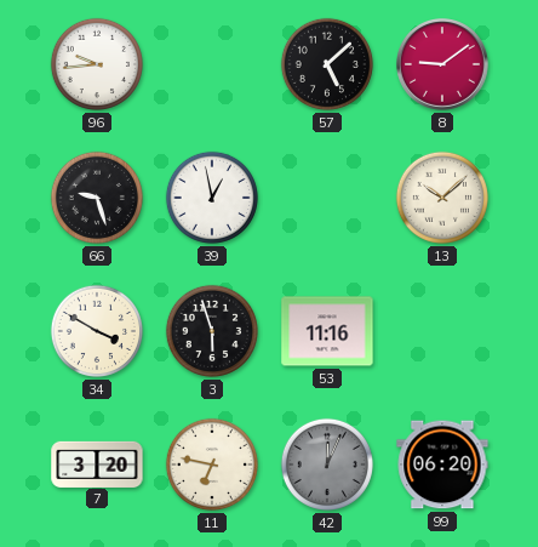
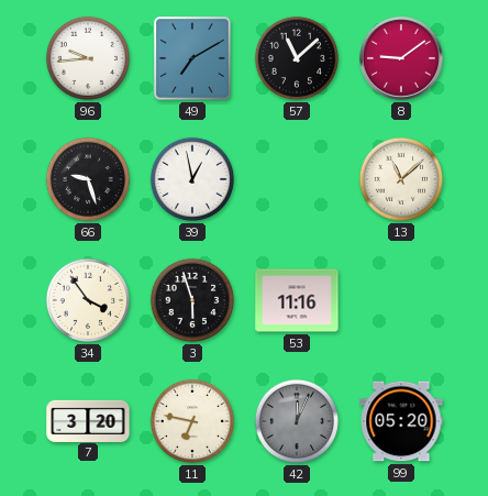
49: none -> 7:10
57: 5:08 -> 11:08
13: 10:08 -> 11:08
34: 3:50 -> 3:54
99: 06:20 -> 05:20
